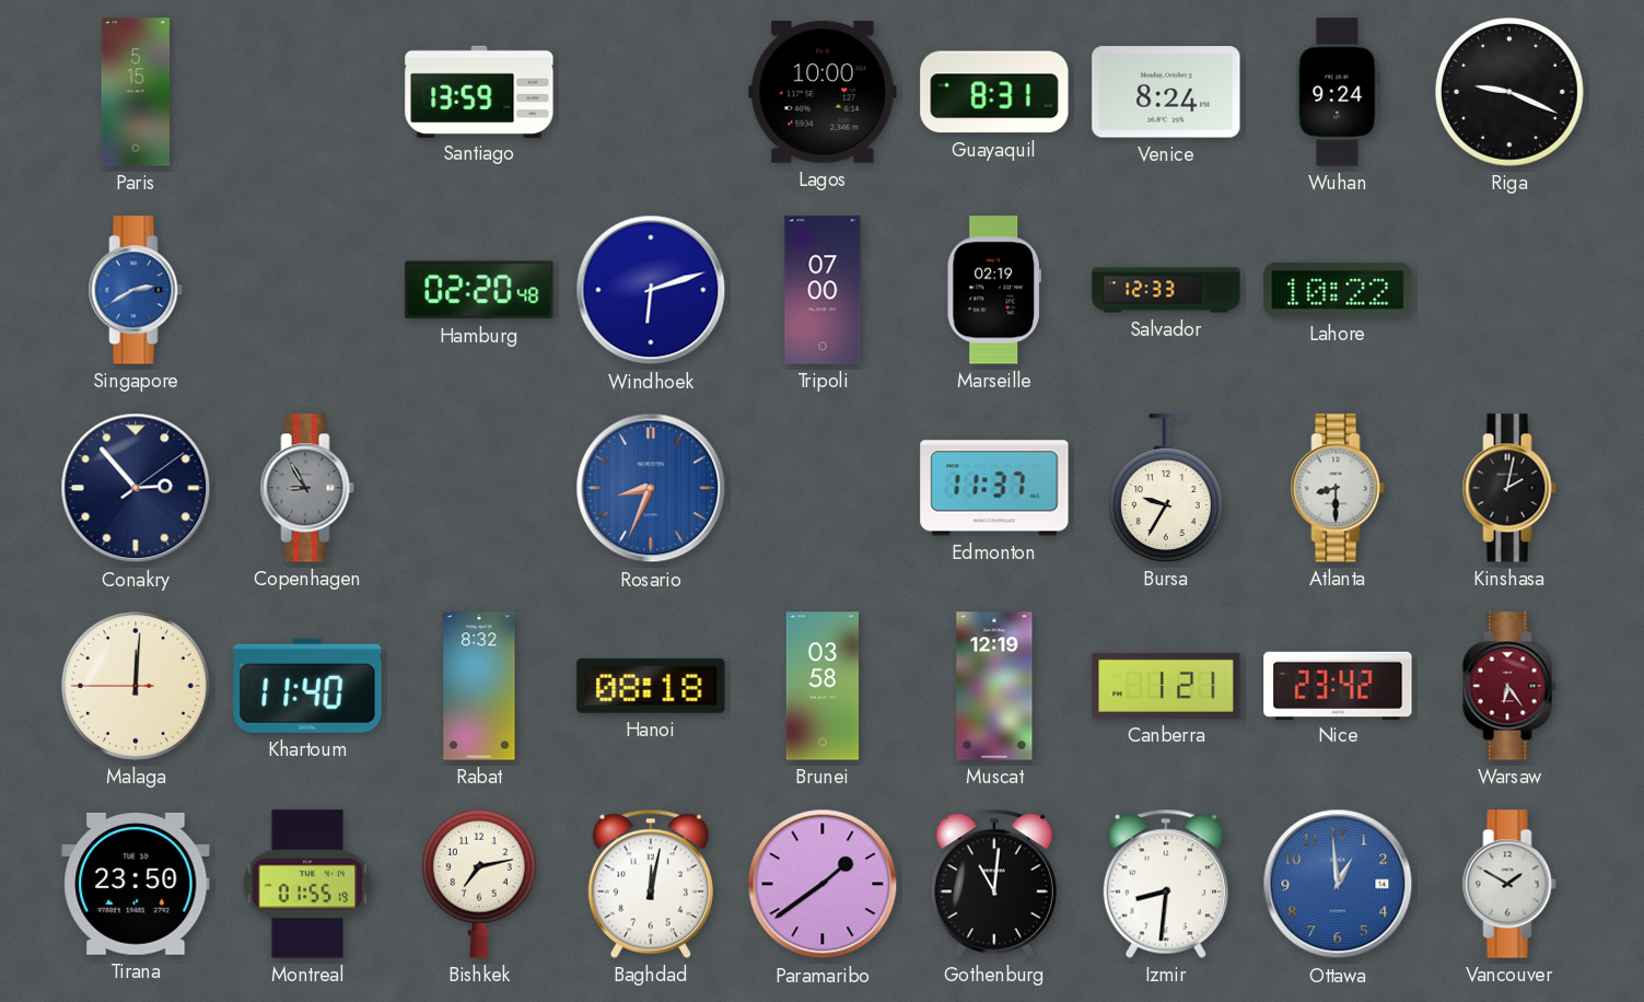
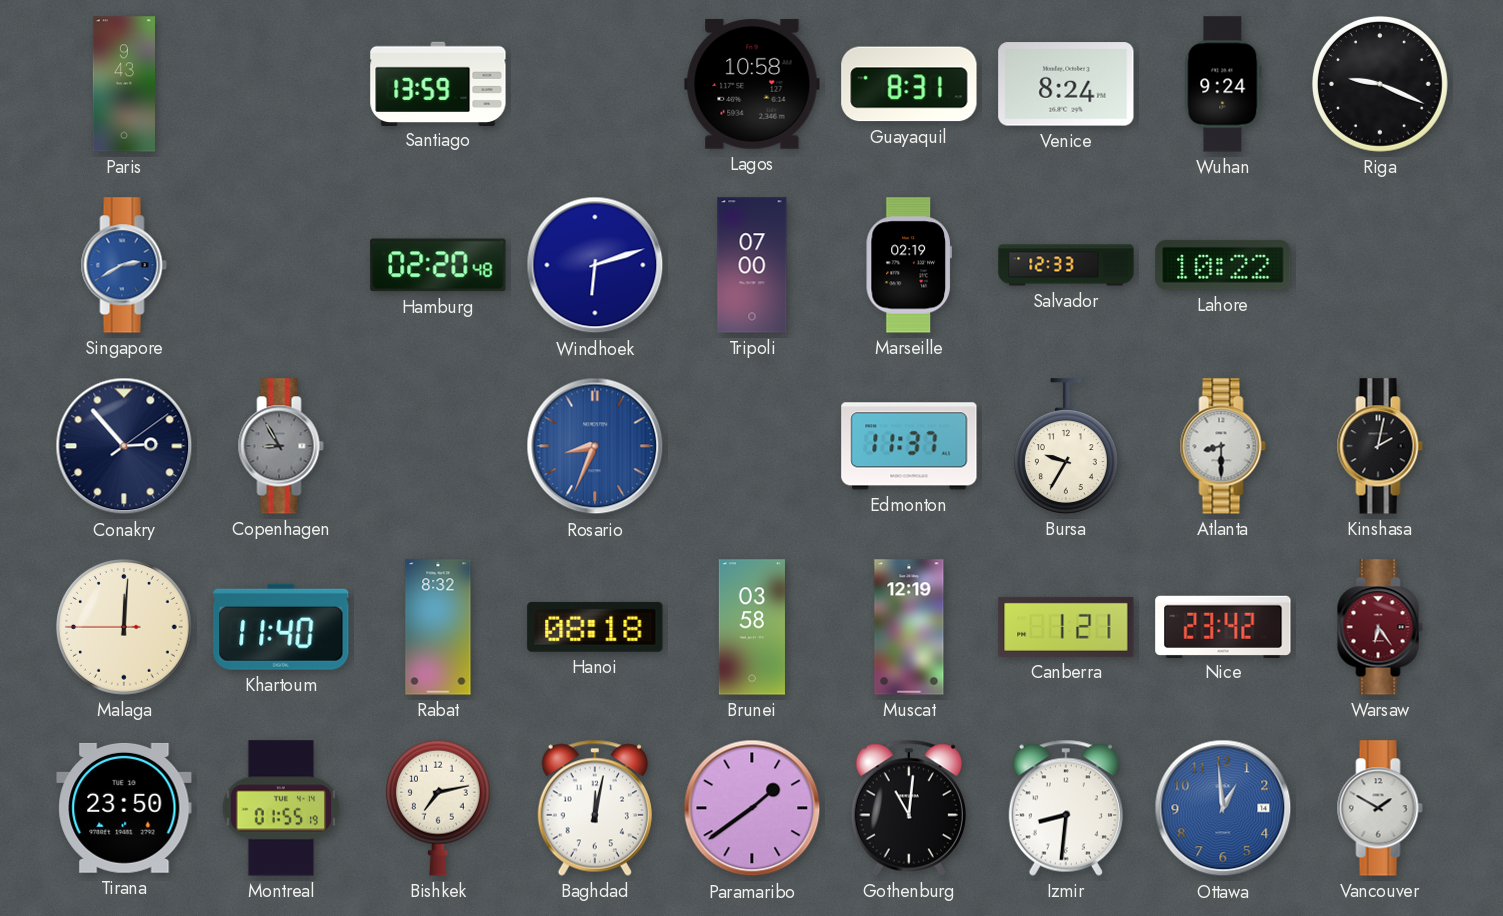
Paris: 5:15 -> 9:43
Lagos: 10:00 -> 10:58
